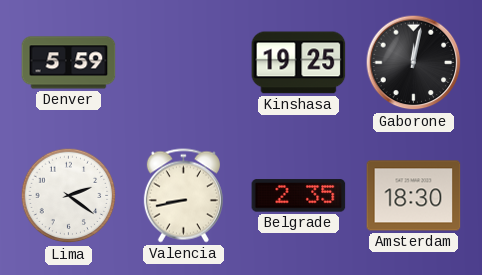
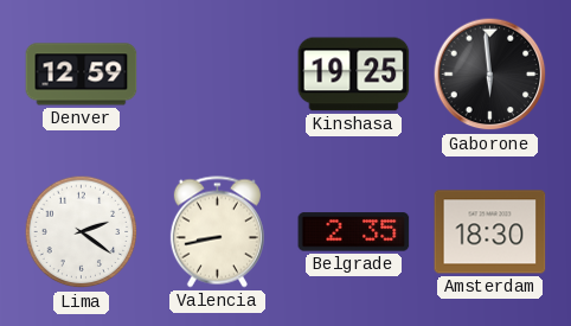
Denver: 5:59 -> 12:59
Gaborone: 12:02 -> 5:59
